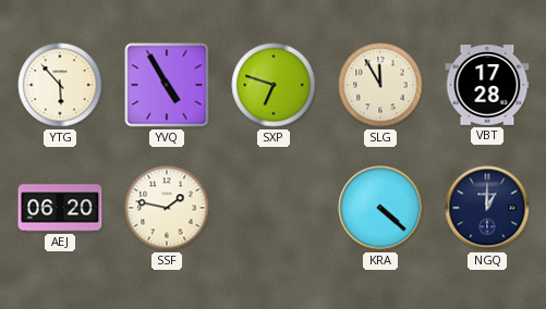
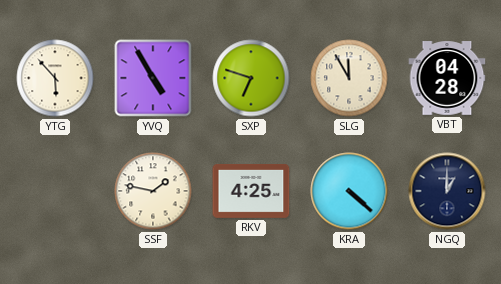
VBT: 17:28 -> 04:28
AEJ: 06:20 -> none
RKV: none -> 4:25
